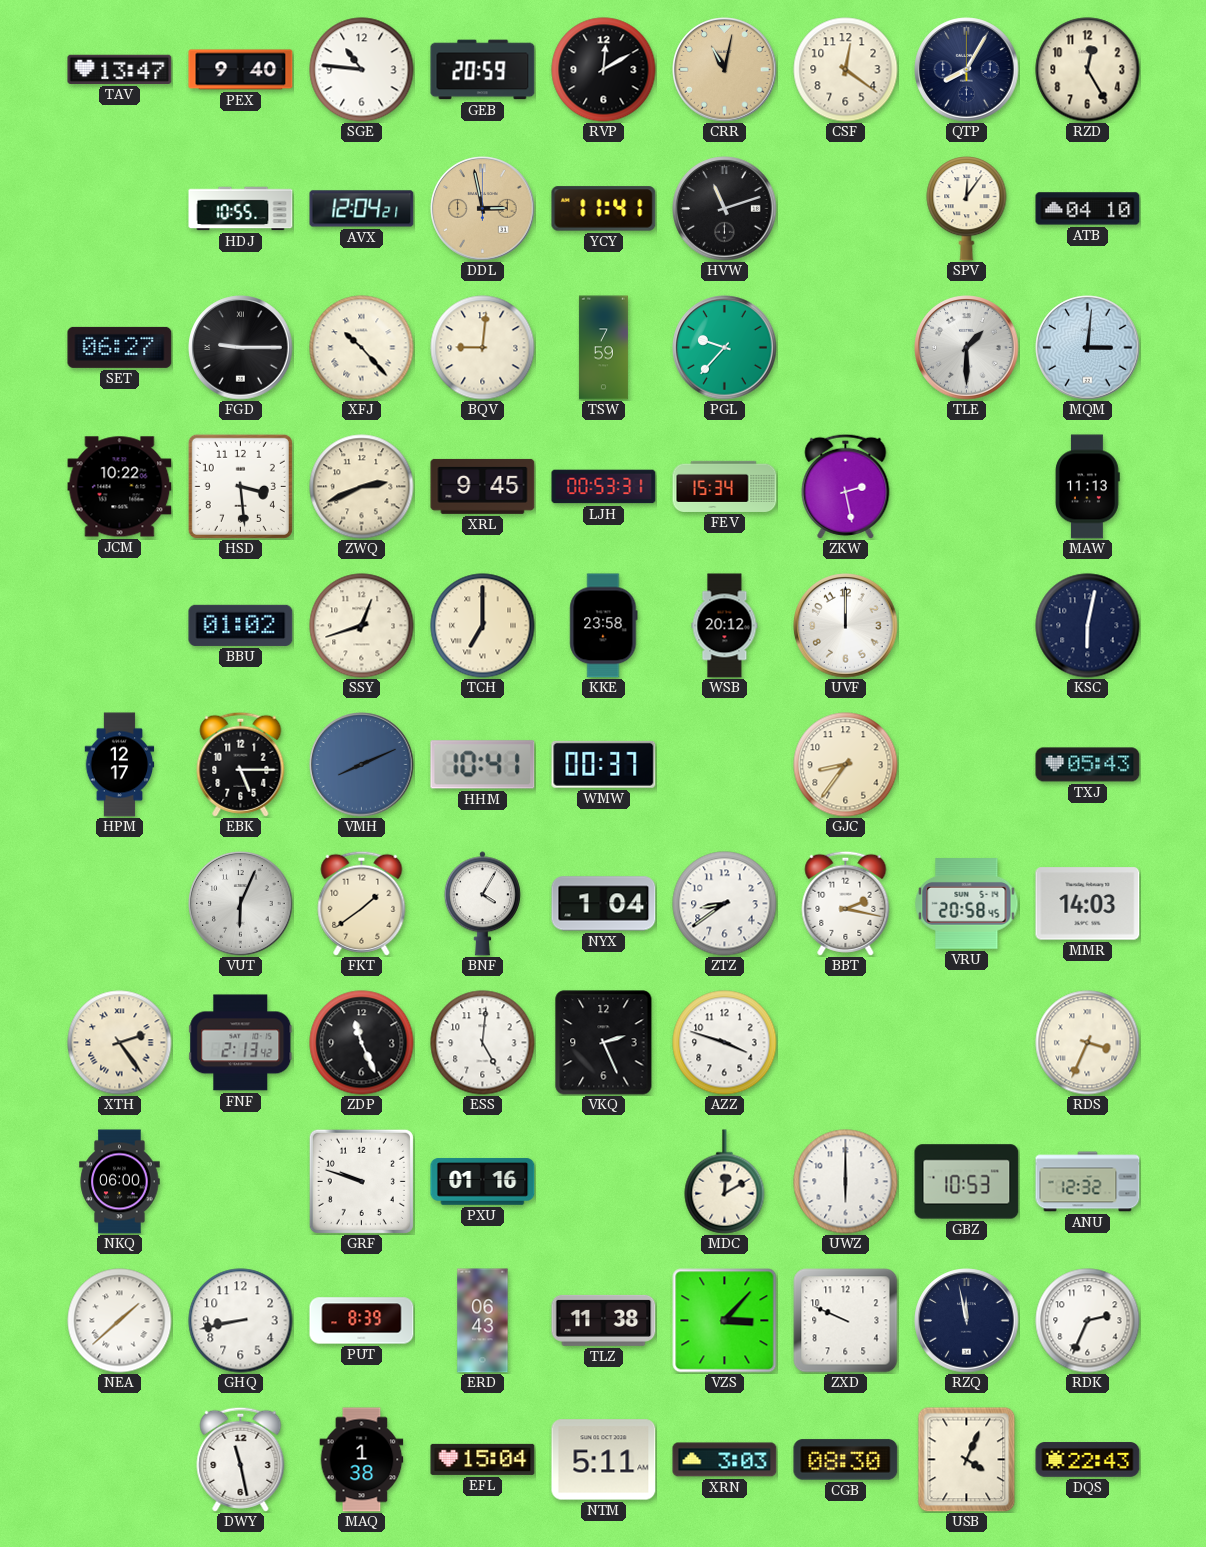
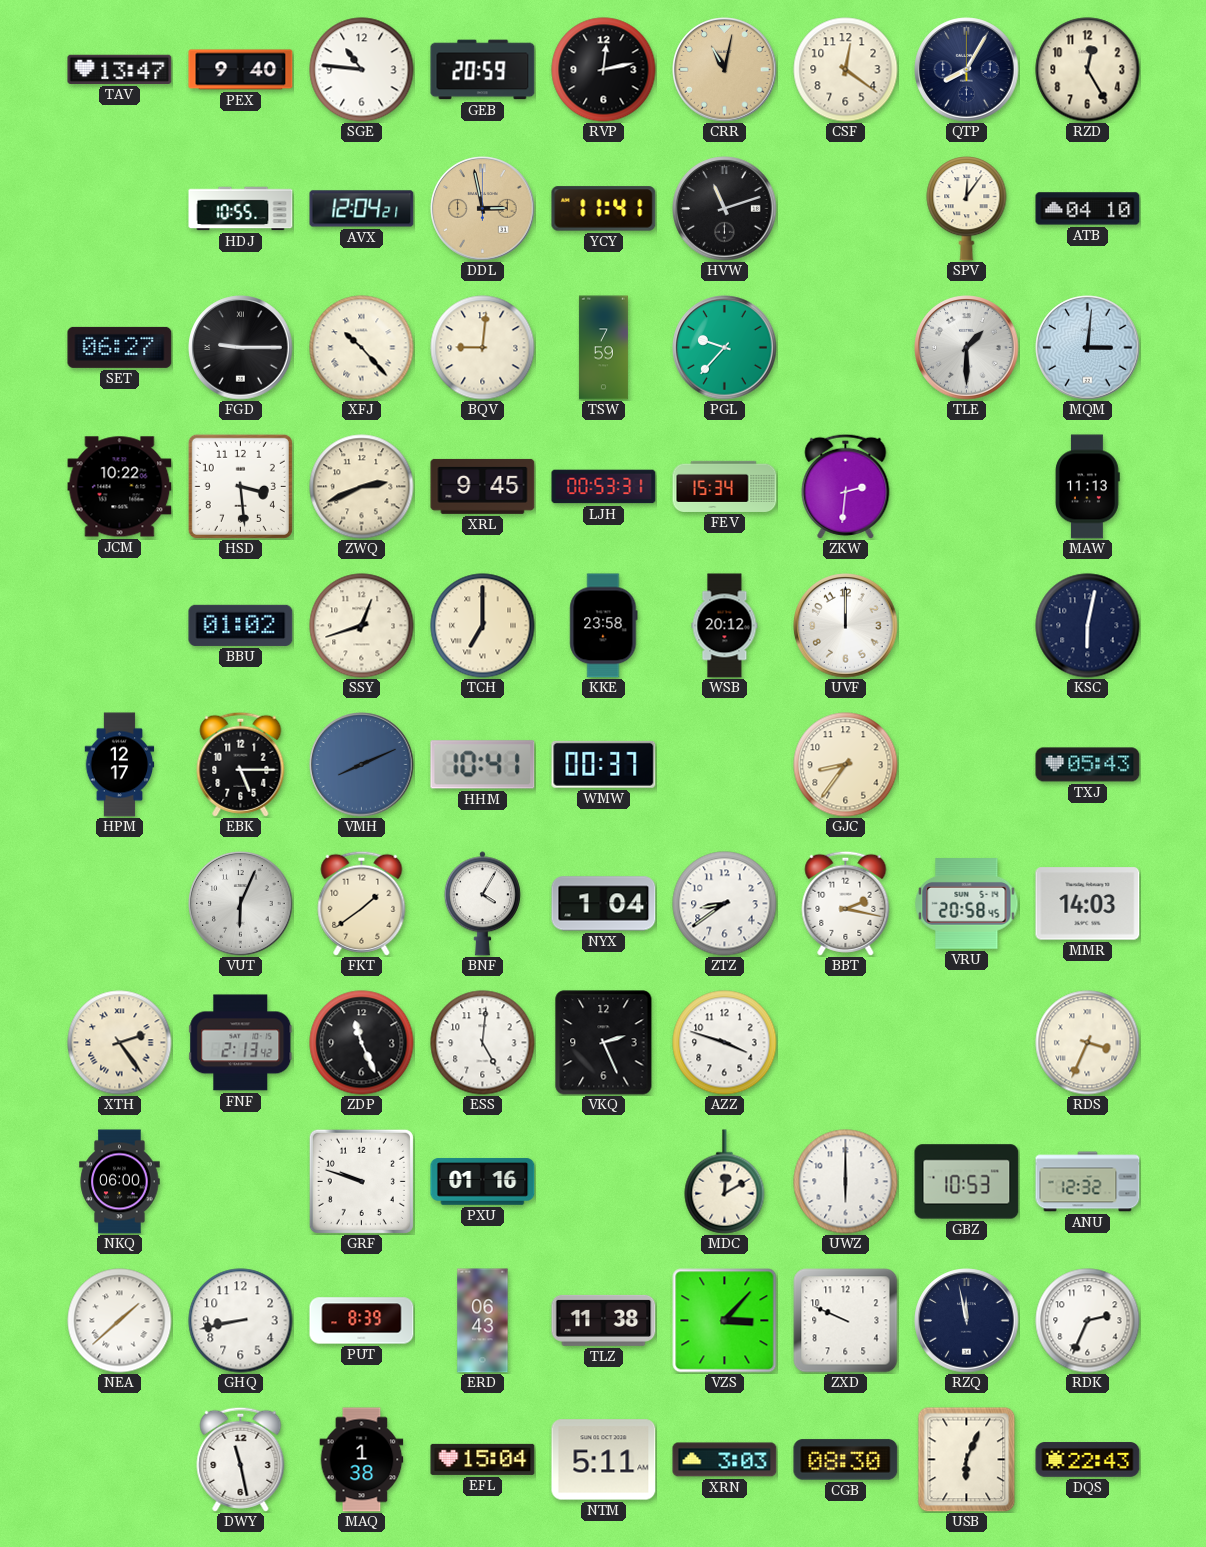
RVP: 12:10 -> 12:13
ZKW: 2:28 -> 2:31
USB: 4:04 -> 6:04
